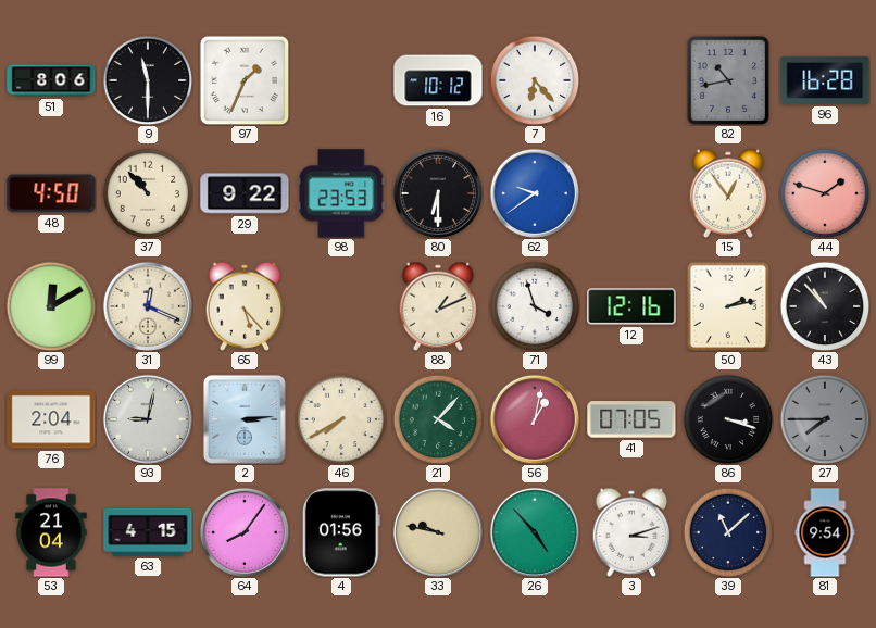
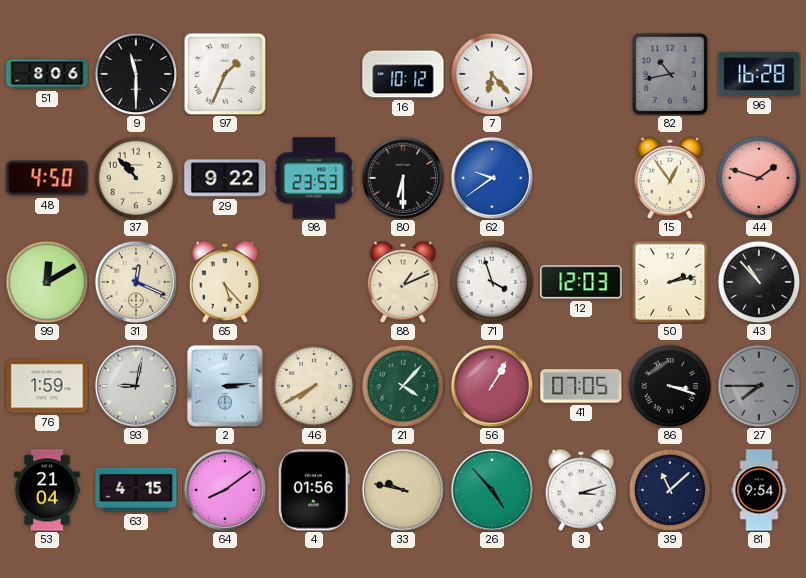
12: 12:16 -> 12:03
76: 2:04 -> 1:59
56: 1:02 -> 1:05
64: 8:06 -> 8:09
